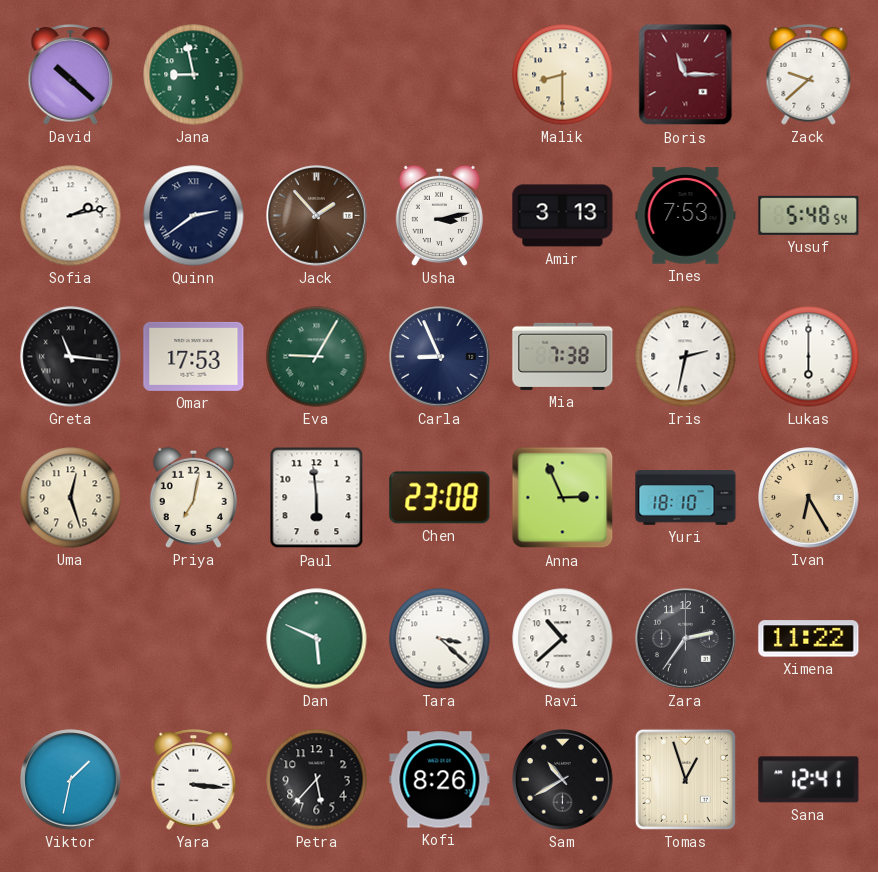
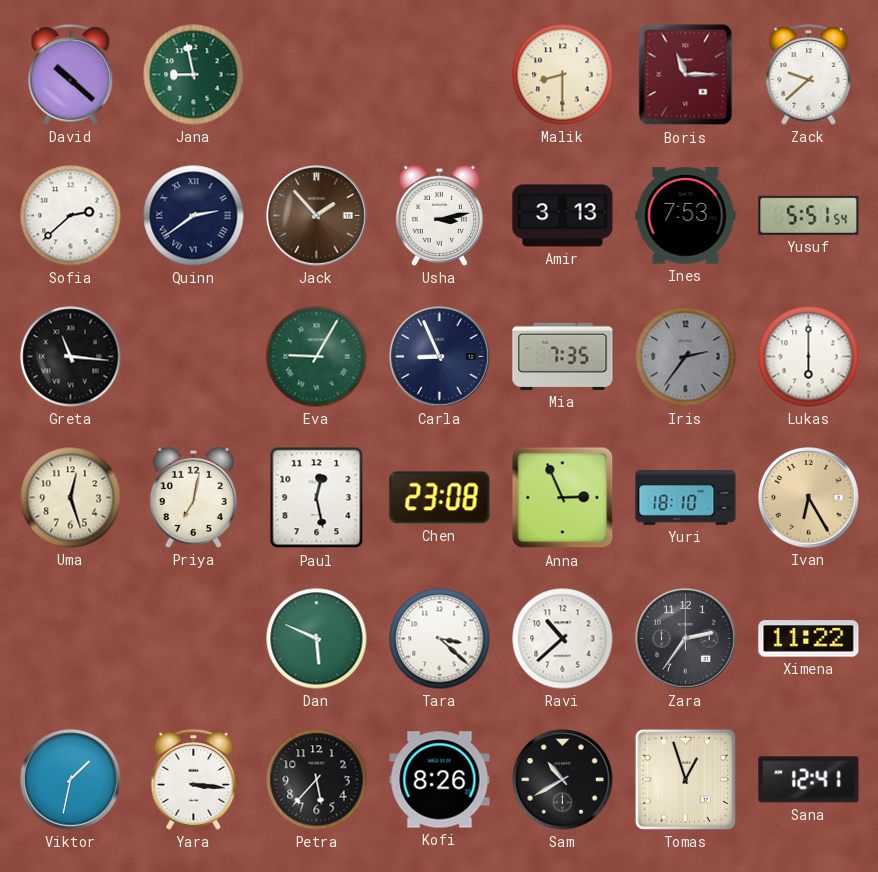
Sofia: 2:13 -> 2:38
Yusuf: 5:48 -> 5:51
Omar: 17:53 -> none
Mia: 7:38 -> 7:35
Iris: 2:32 -> 2:36
Iris dial: white -> grey
Paul: 5:59 -> 12:28
